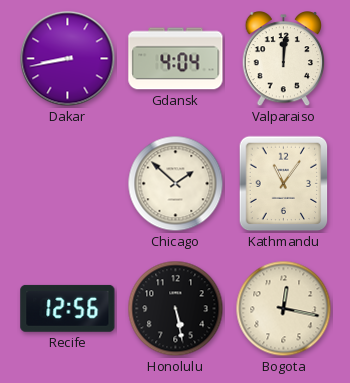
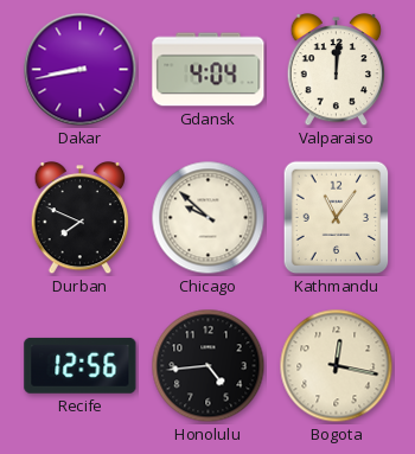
Durban: none -> 7:49
Chicago: 1:52 -> 9:52
Honolulu: 5:28 -> 4:44
